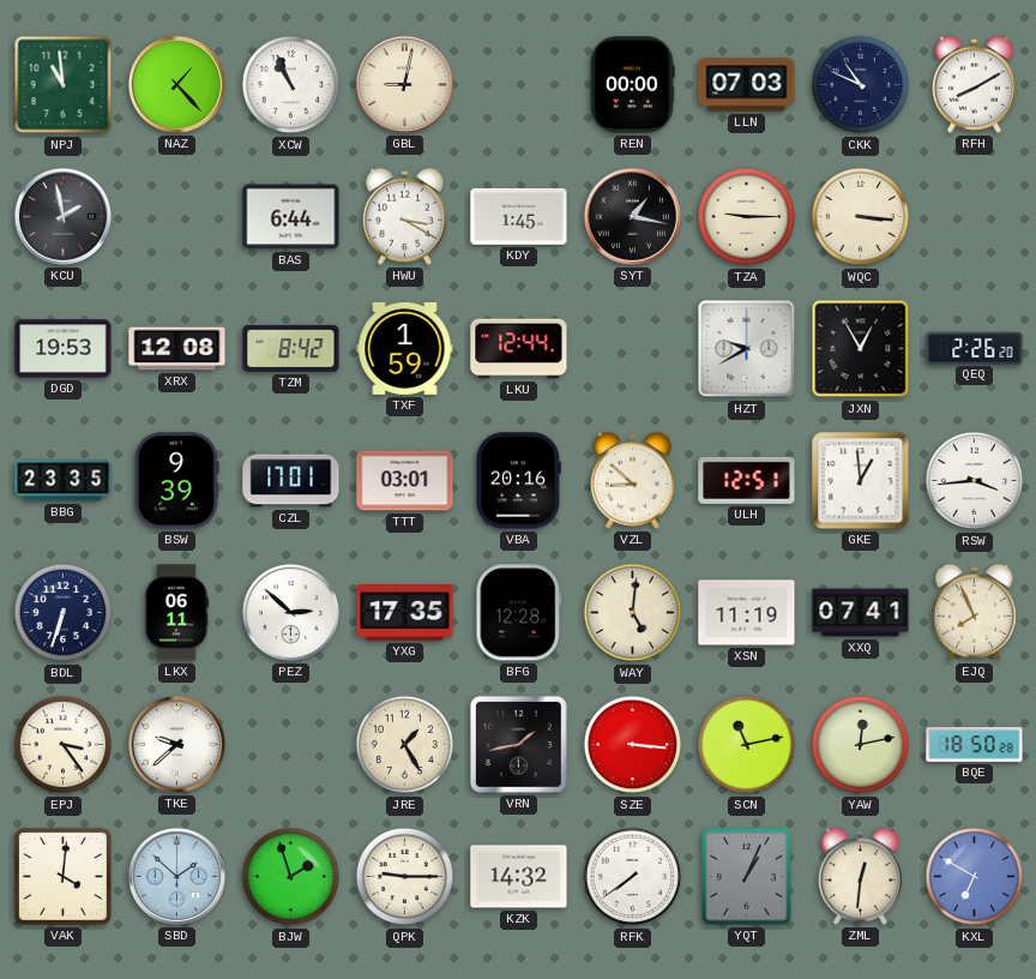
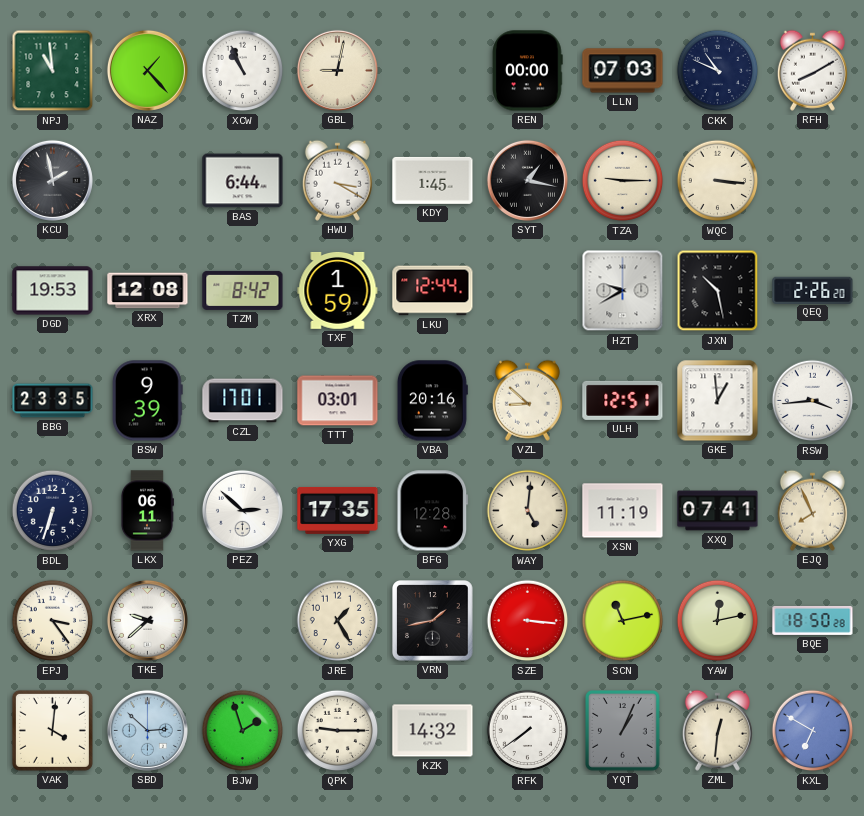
JXN: 12:55 -> 10:28
SBD: 1:52 -> 2:52
